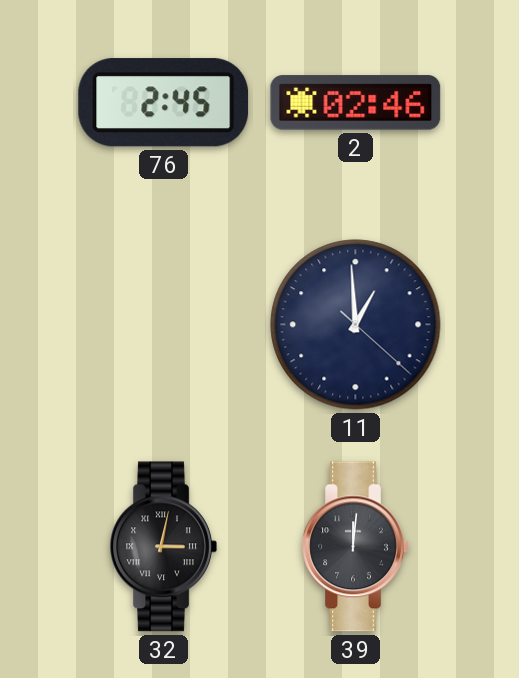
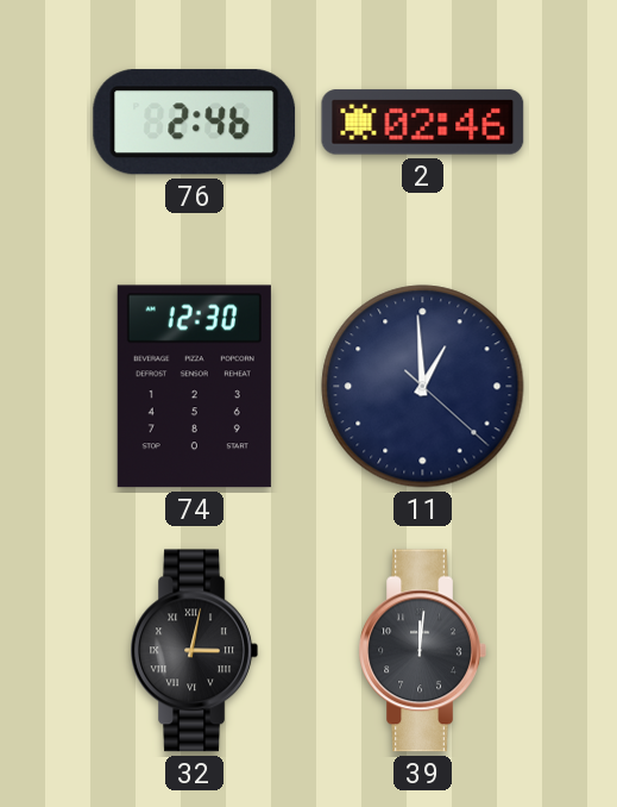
76: 2:45 -> 2:46
74: none -> 12:30
